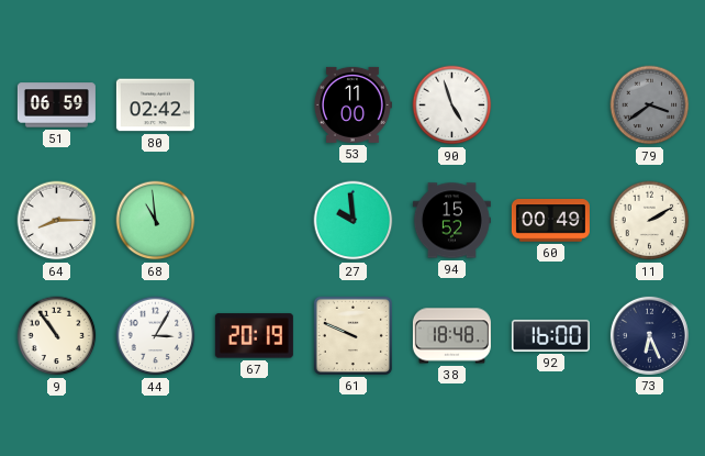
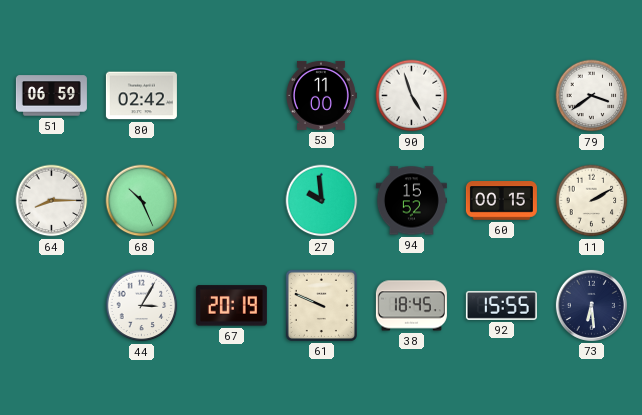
79 dial: grey -> white
68: 10:59 -> 10:26
60: 00:49 -> 00:15
9: 10:54 -> none
38: 18:48 -> 18:45
92: 16:00 -> 15:55
73: 6:26 -> 6:29
